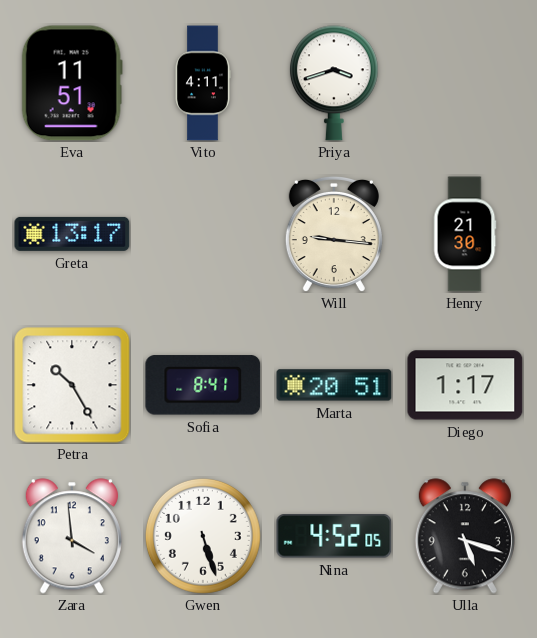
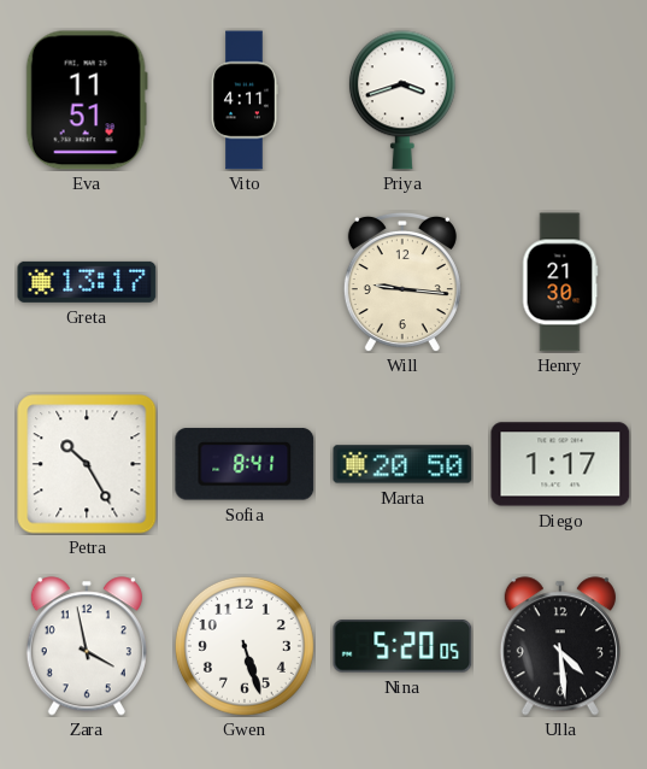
Marta: 20:51 -> 20:50
Zara: 3:59 -> 3:58
Nina: 4:52 -> 5:20
Ulla: 5:18 -> 4:29
